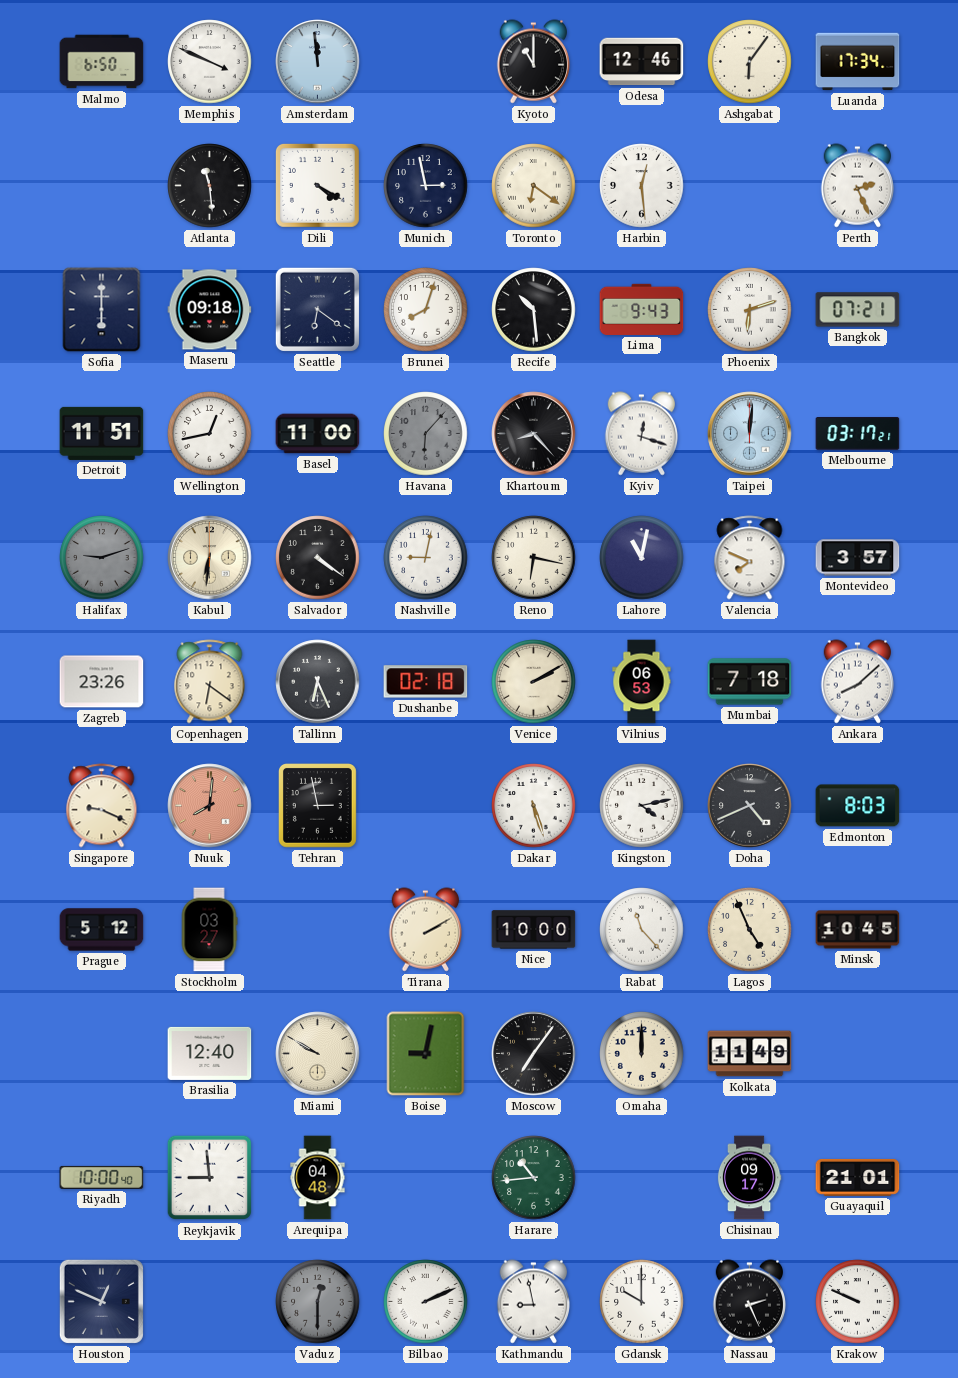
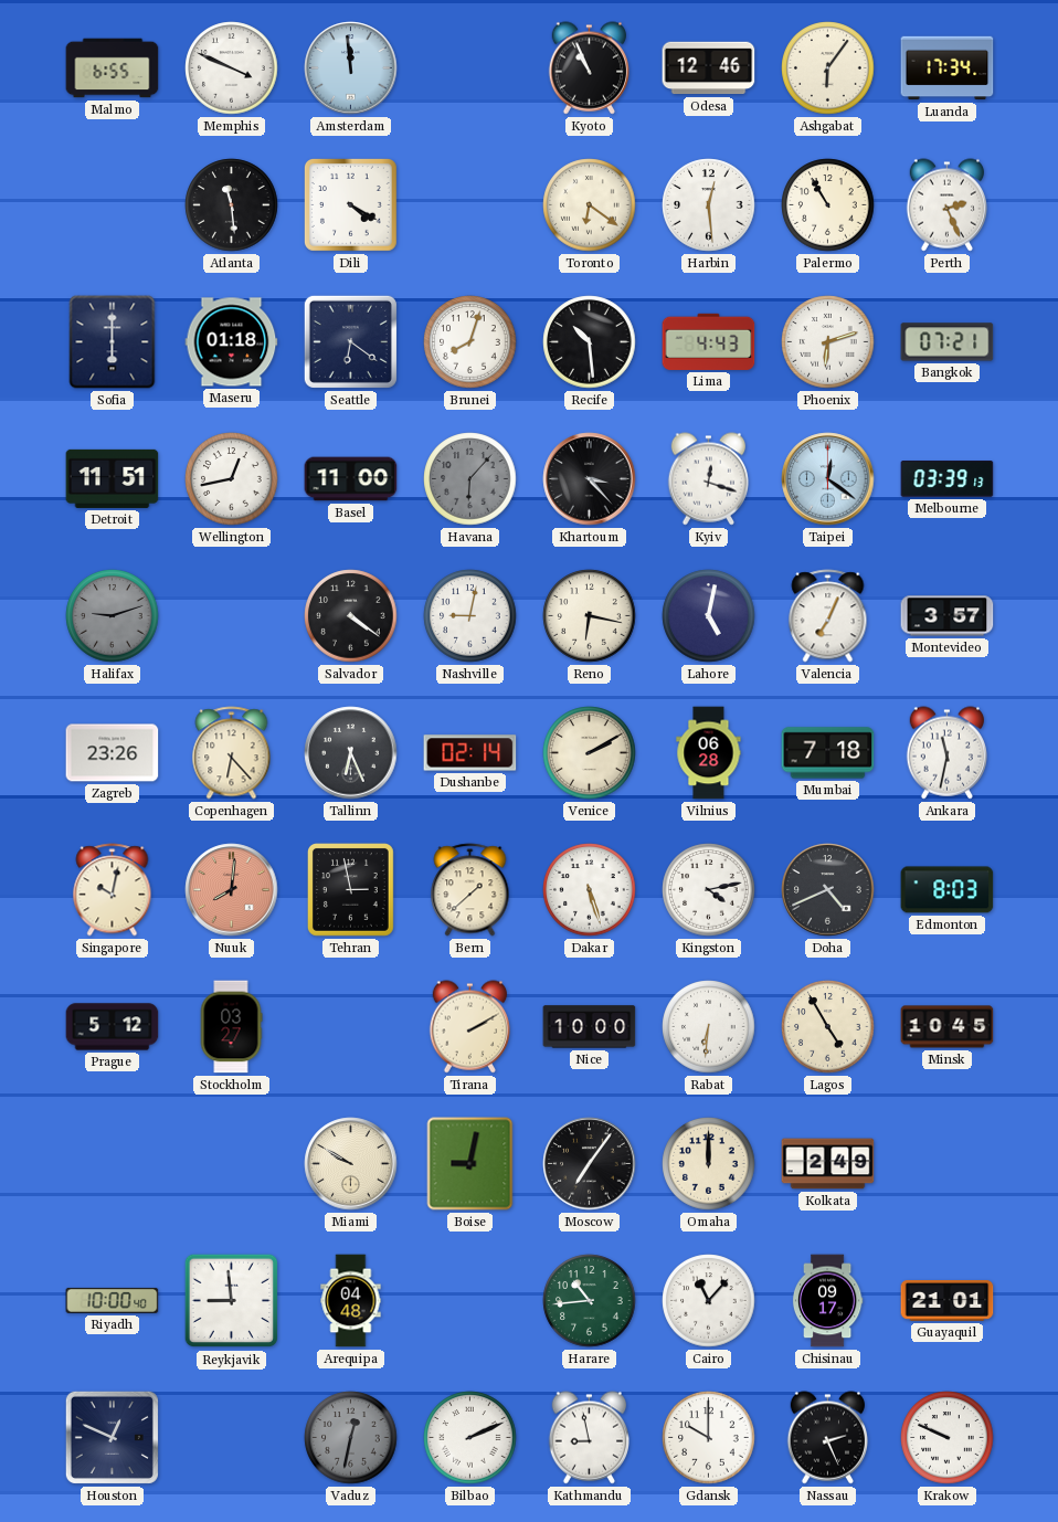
Malmo: 6:50 -> 6:55
Kyoto: 11:00 -> 10:56
Munich: 2:58 -> none
Palermo: none -> 10:55
Maseru: 09:18 -> 01:18
Lima: 9:43 -> 4:43
Khartoum: 8:23 -> 3:23
Taipei: 12:01 -> 12:21
Melbourne: 03:17 -> 03:39
Kabul: 6:31 -> none
Lahore: 11:02 -> 5:02
Valencia: 7:49 -> 7:04
Copenhagen: 6:21 -> 6:23
Dushanbe: 02:18 -> 02:14
Vilnius: 06:53 -> 06:28
Ankara: 8:08 -> 11:32
Singapore: 9:19 -> 10:02
Bern: none -> 1:38
Rabat: 11:23 -> 6:31
Lagos: 4:56 -> 4:55
Brasilia: 12:40 -> none
Kolkata: 11:49 -> 2:49
Cairo: none -> 11:07
Vaduz: 12:30 -> 12:32
